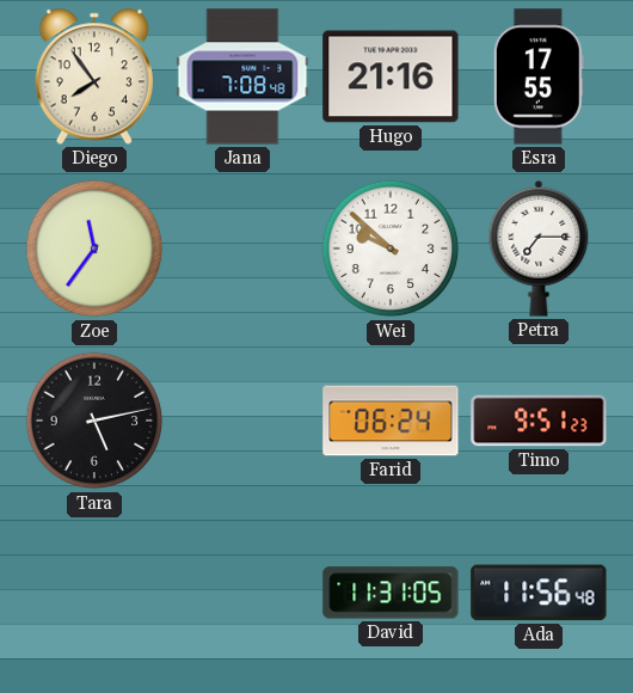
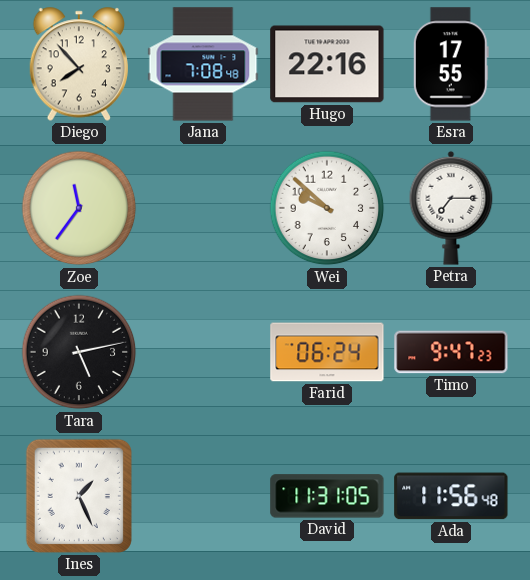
Diego: 7:54 -> 7:53
Hugo: 21:16 -> 22:16
Timo: 9:51 -> 9:47
Ines: none -> 1:26
